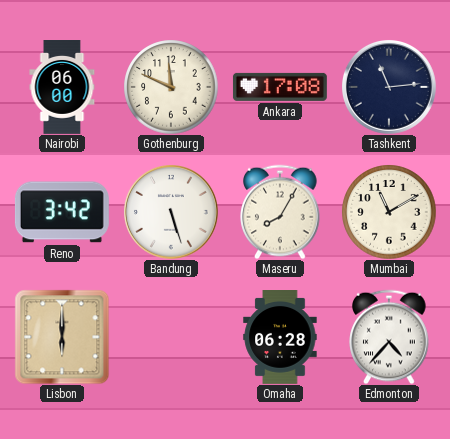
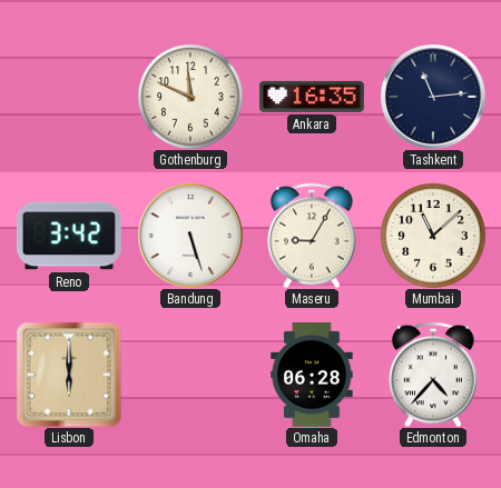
Nairobi: 06:00 -> none
Ankara: 17:08 -> 16:35
Maseru: 8:05 -> 9:05
Mumbai: 11:10 -> 11:08
